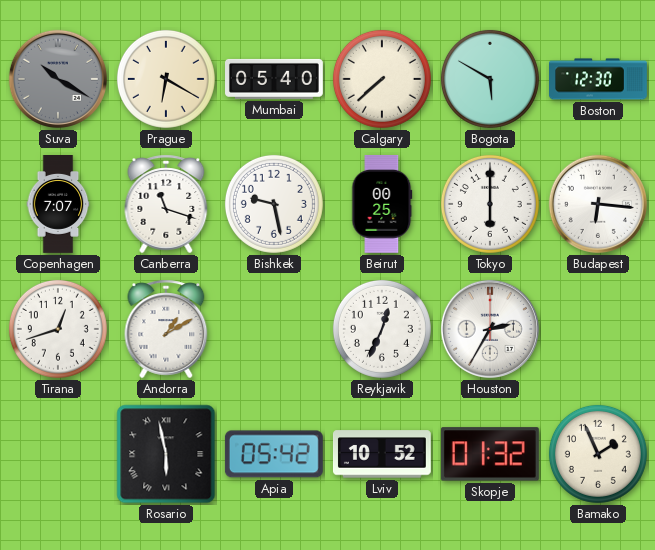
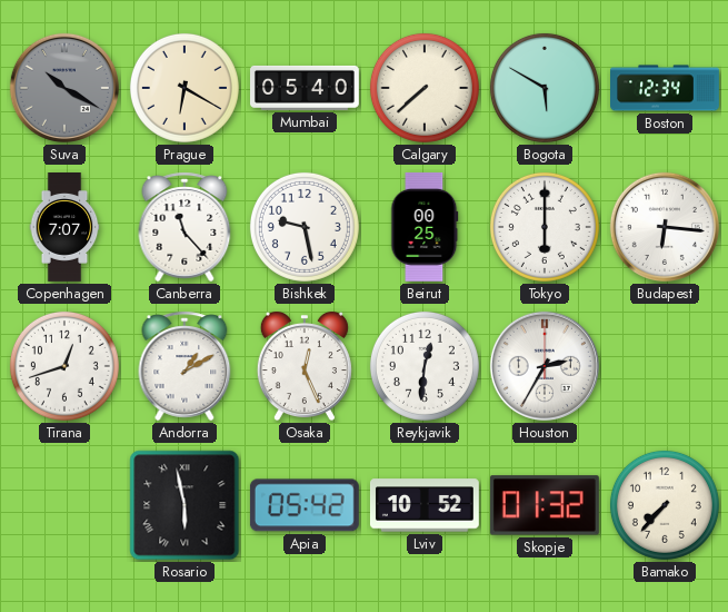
Boston: 12:30 -> 12:34
Canberra: 11:18 -> 11:23
Osaka: none -> 12:26
Reykjavik: 12:34 -> 12:31
Bamako: 1:56 -> 7:37
